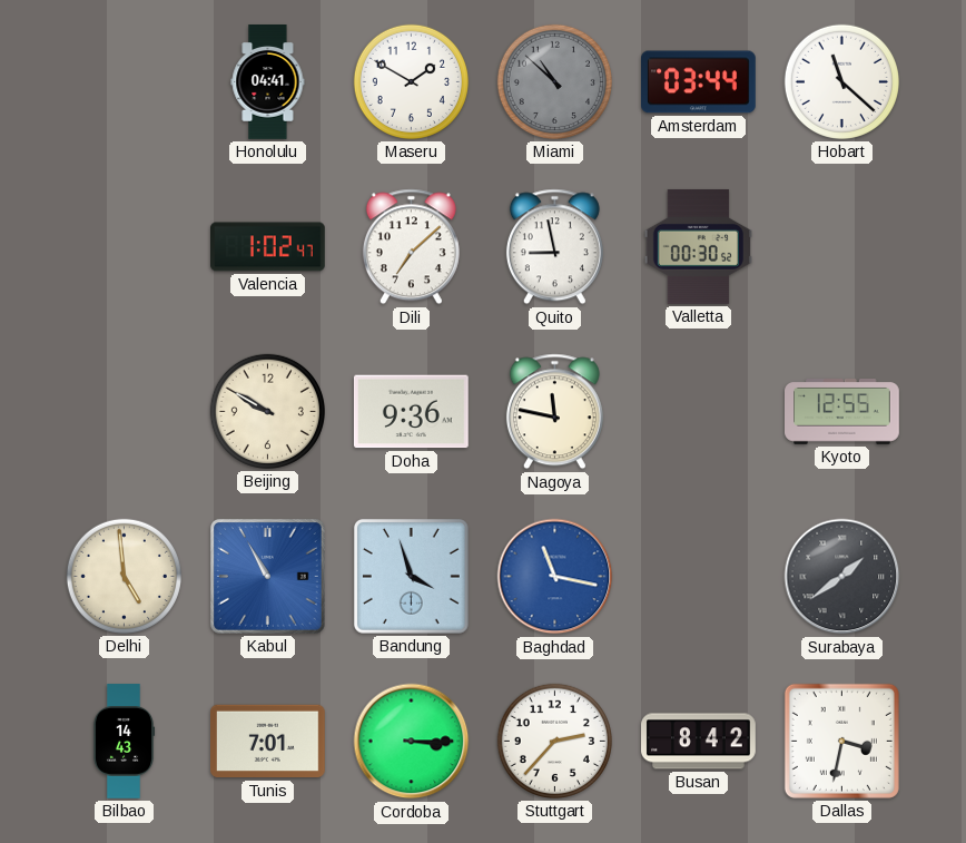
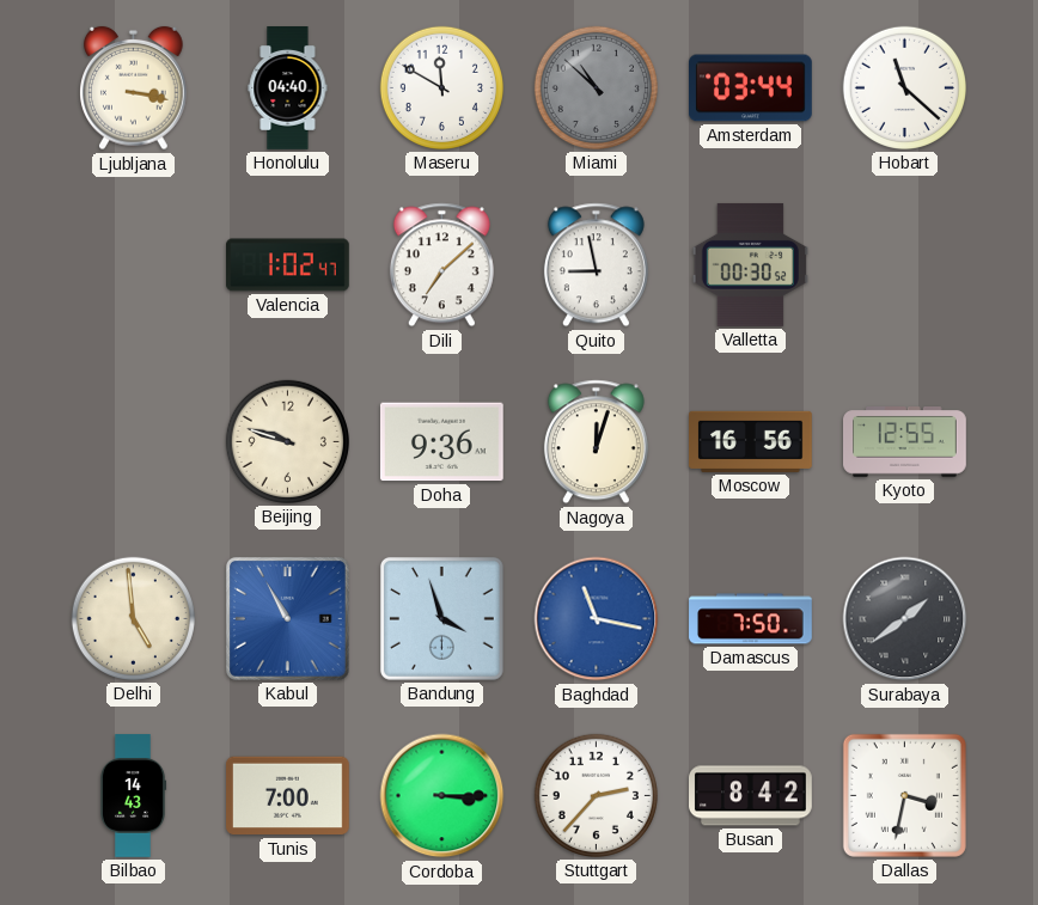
Ljubljana: none -> 3:17
Honolulu: 04:41 -> 04:40
Maseru: 1:50 -> 11:50
Beijing: 9:50 -> 9:48
Nagoya: 11:47 -> 12:03
Moscow: none -> 16:56
Damascus: none -> 7:50
Tunis: 7:01 -> 7:00
